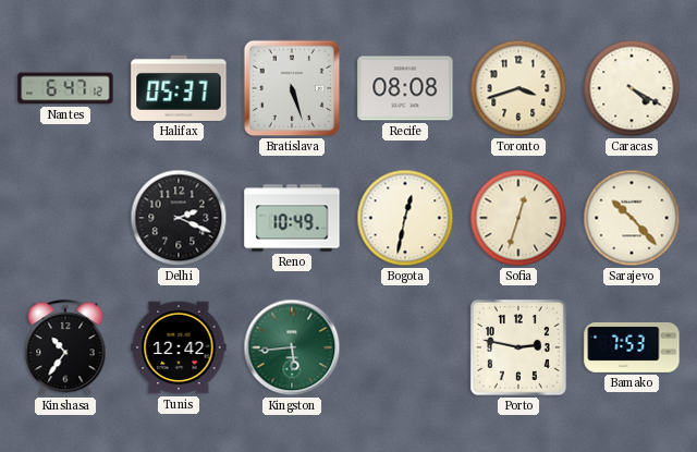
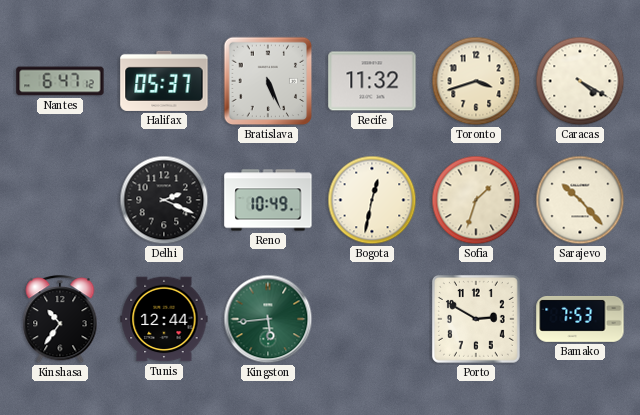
Bratislava: 5:27 -> 5:26
Recife: 08:08 -> 11:32
Sofia: 12:33 -> 1:33
Tunis: 12:42 -> 12:44
Porto: 2:47 -> 2:50
